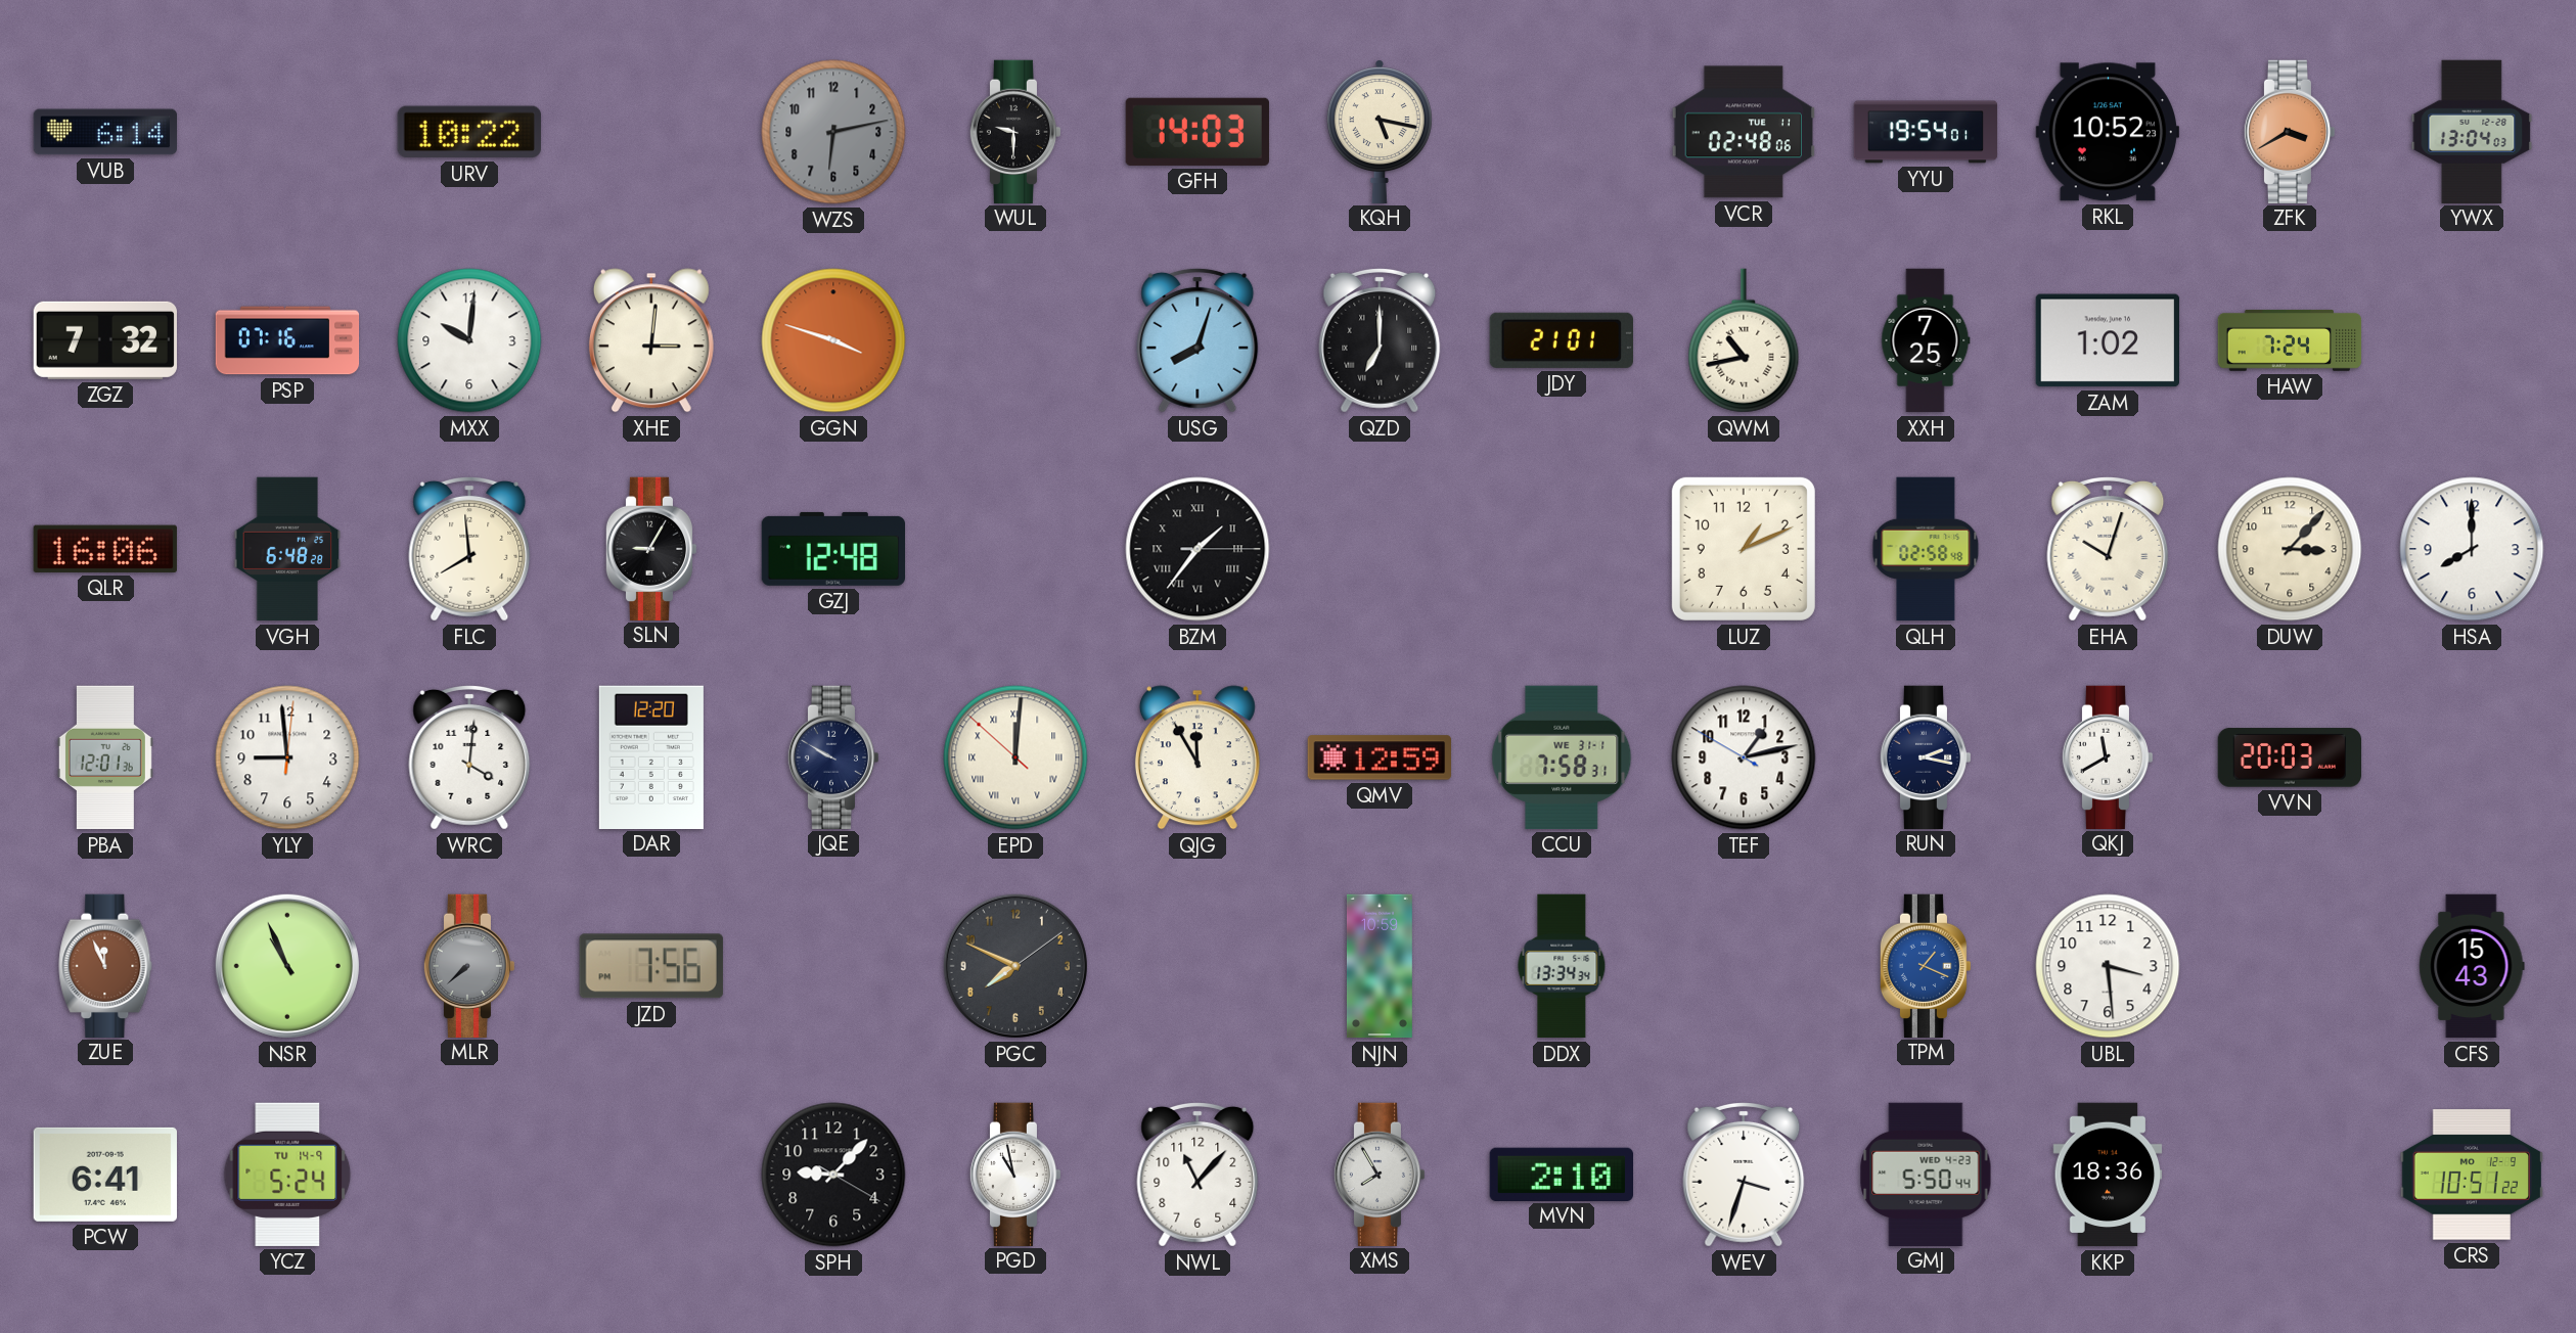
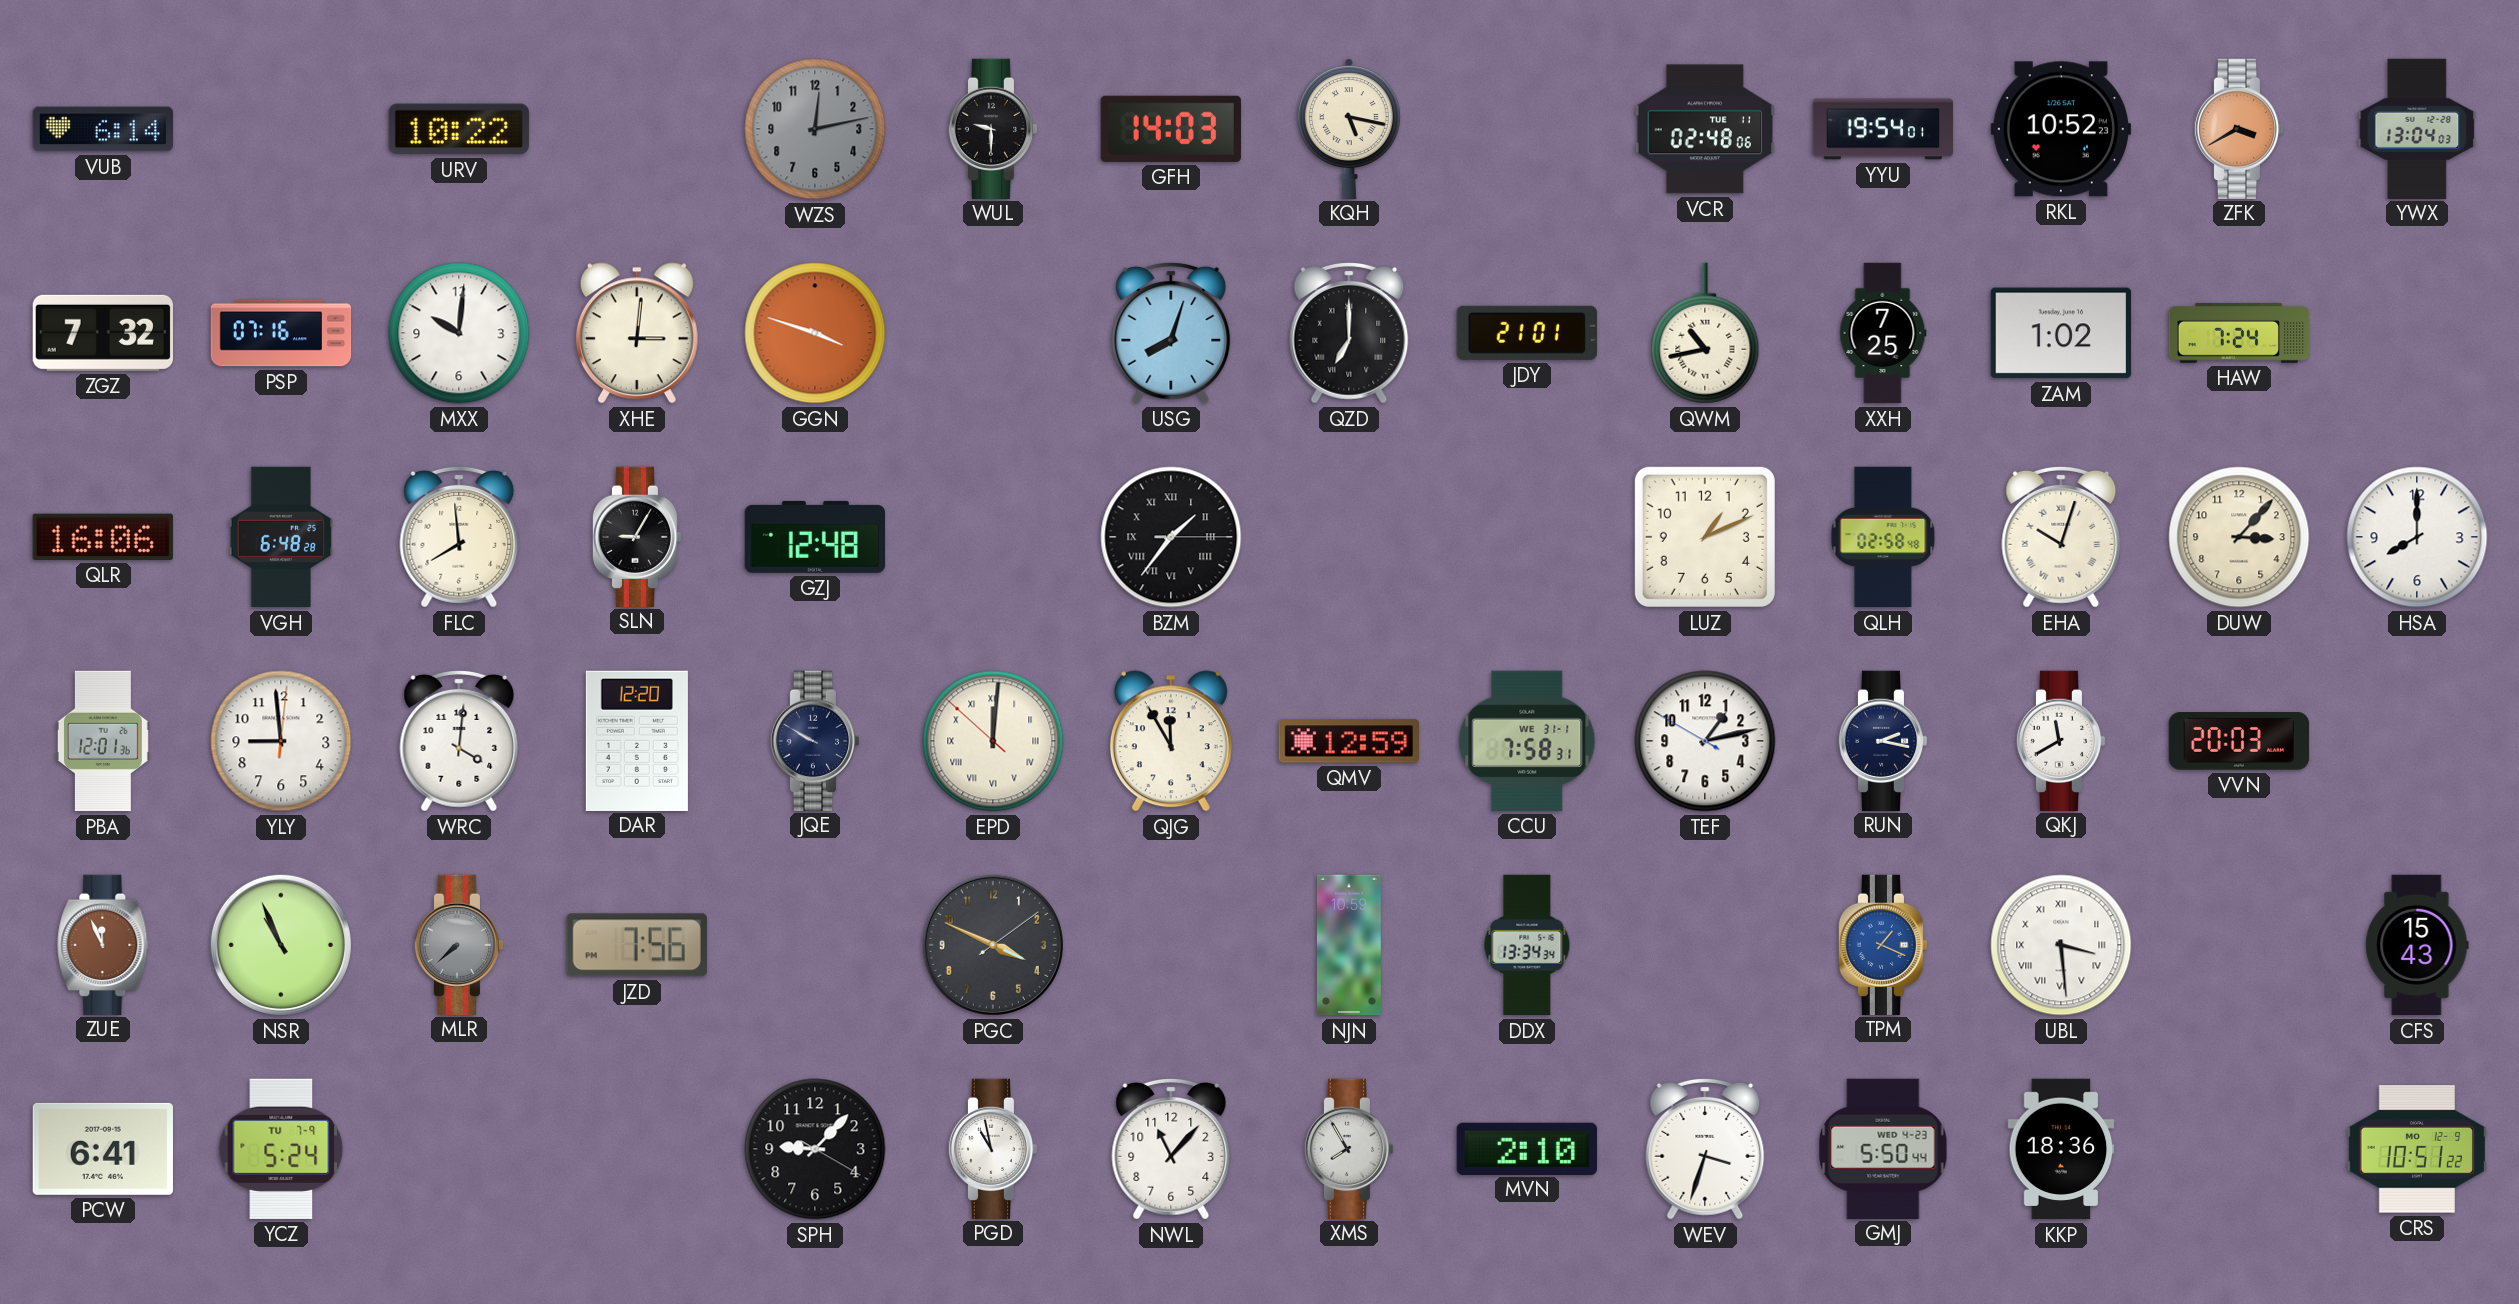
WZS: 6:13 -> 12:13
PGC: 7:49 -> 3:49
UBL numerals: Arabic -> Roman
YCZ date: TU 14-9 -> TU 7-9
